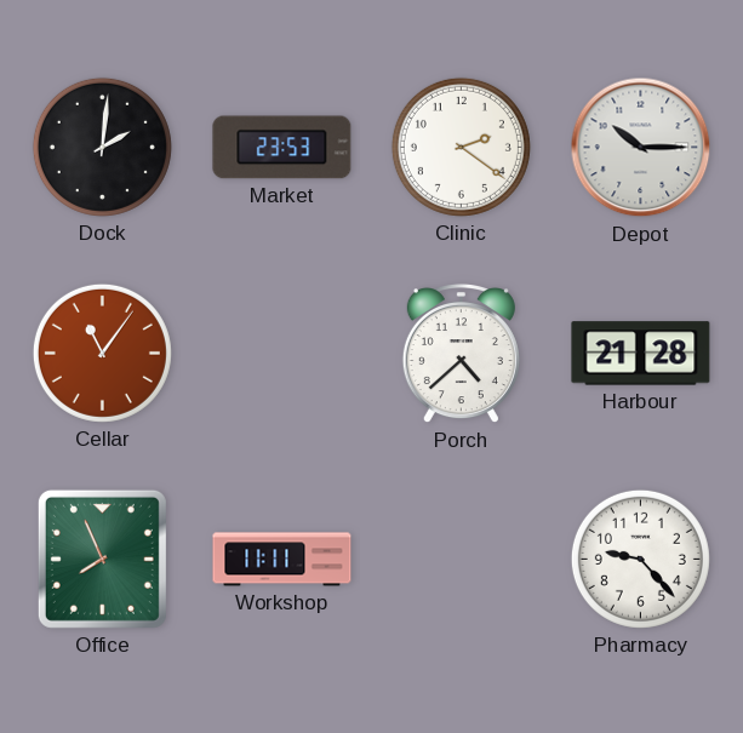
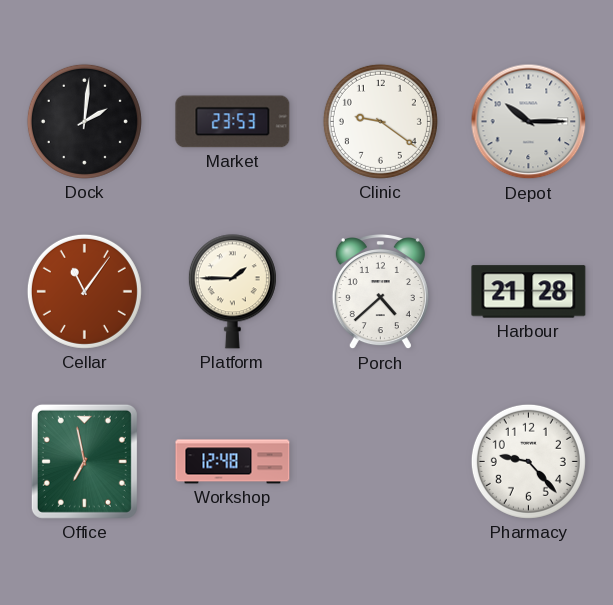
Clinic: 2:21 -> 9:21
Platform: none -> 1:45
Office: 7:56 -> 6:58
Workshop: 11:11 -> 12:48
